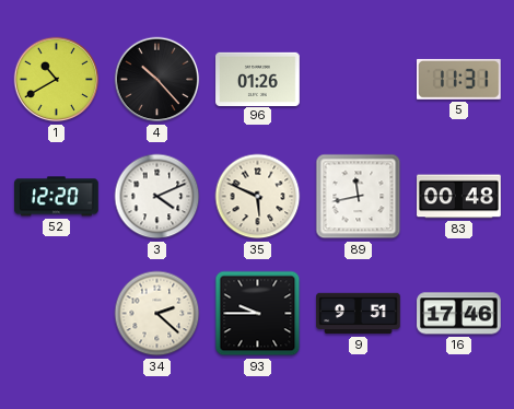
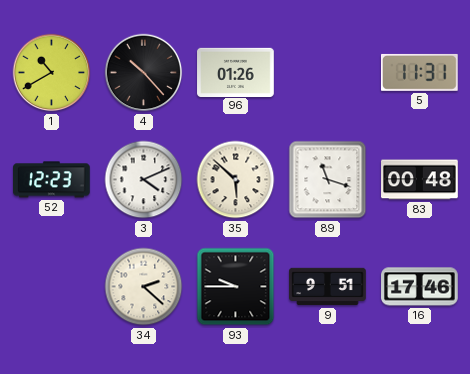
52: 12:20 -> 12:23
35: 5:49 -> 5:52
89: 11:43 -> 11:18
